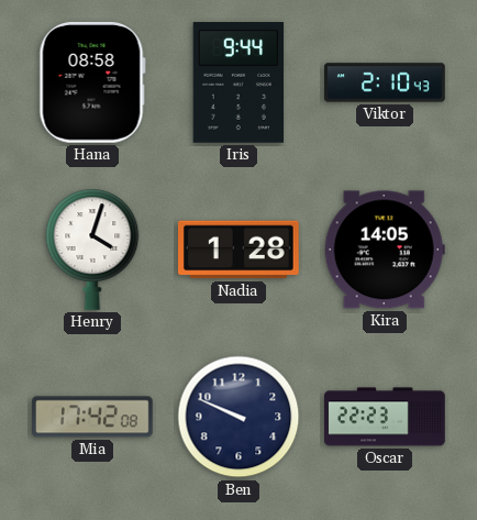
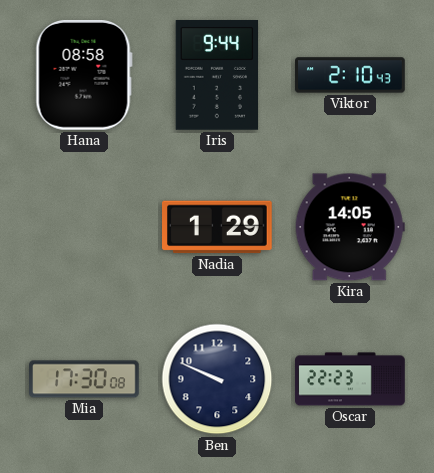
Henry: 4:03 -> none
Nadia: 1:28 -> 1:29
Mia: 17:42 -> 17:30
